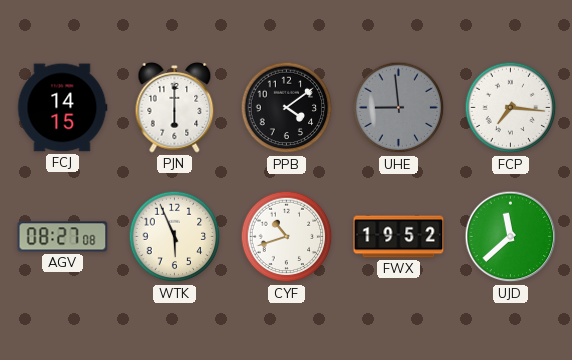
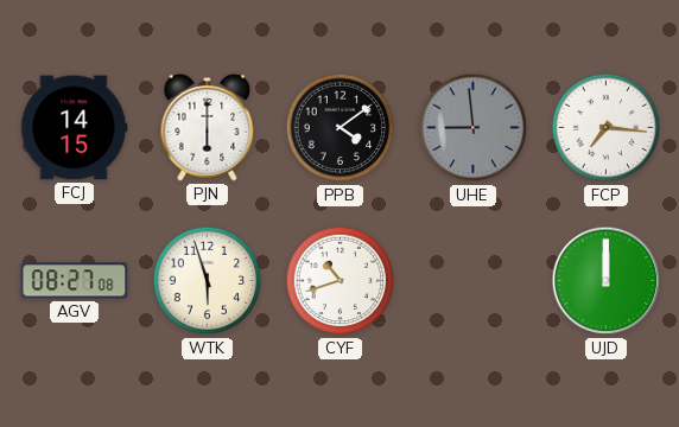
WTK: 5:56 -> 5:57
FWX: 19:52 -> none
UJD: 11:38 -> 12:00
